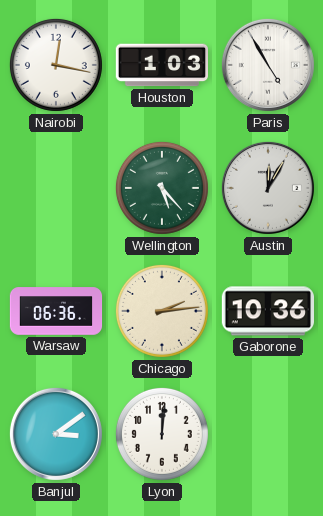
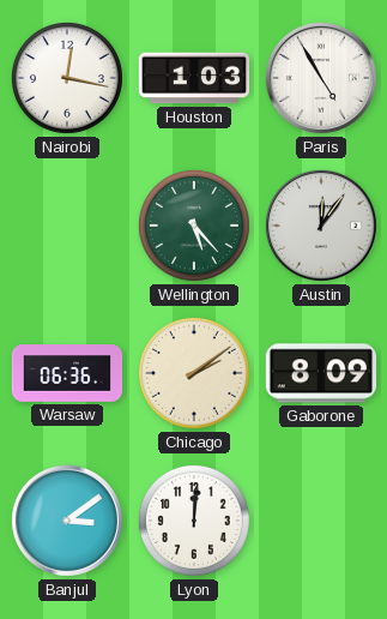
Austin: 12:05 -> 12:06
Chicago: 2:14 -> 2:09
Gaborone: 10:36 -> 8:09
